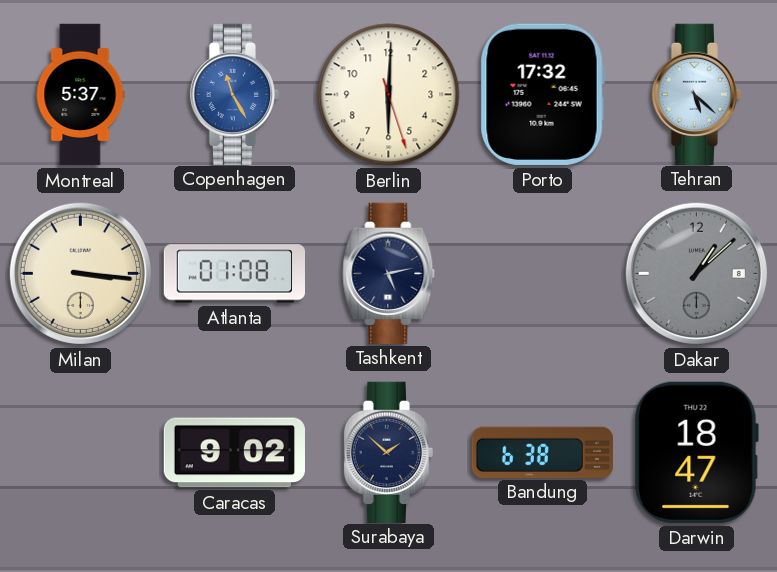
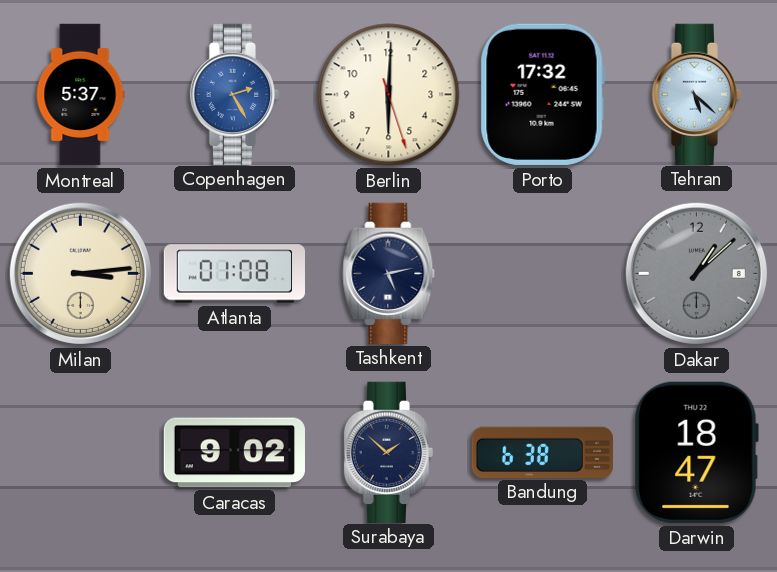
Copenhagen: 11:25 -> 2:25
Milan: 3:16 -> 3:14
